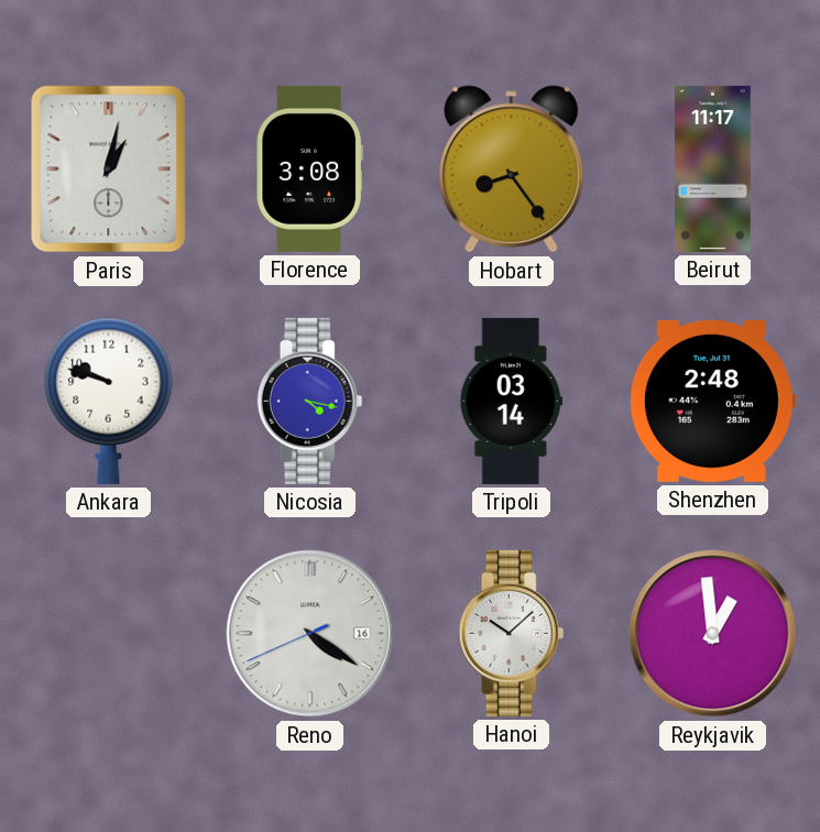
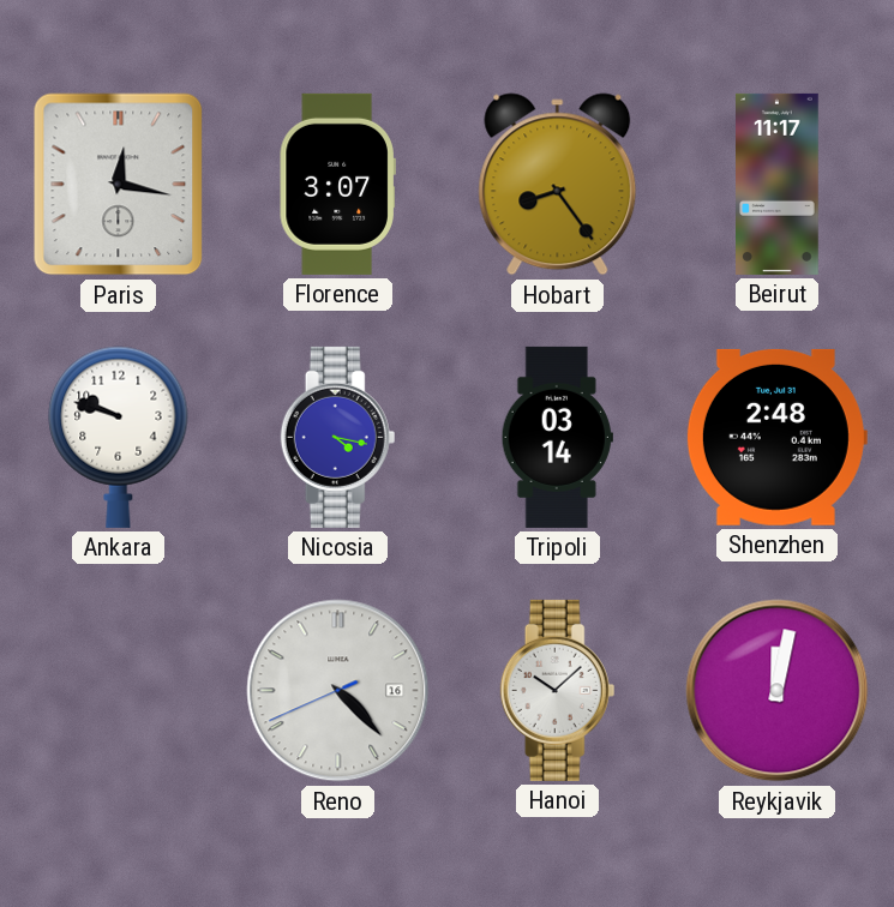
Paris: 1:02 -> 12:17
Florence: 3:08 -> 3:07
Reno: 4:20 -> 4:22
Reykjavik: 12:59 -> 12:02
